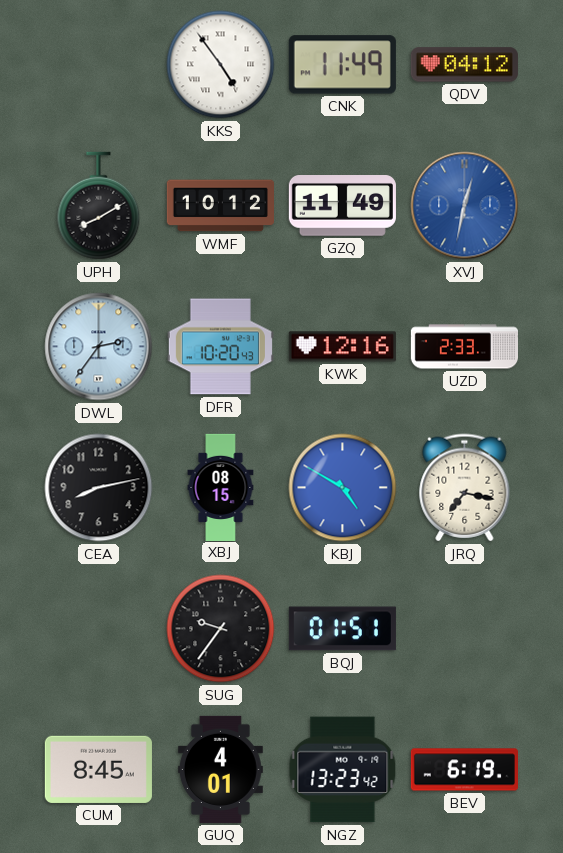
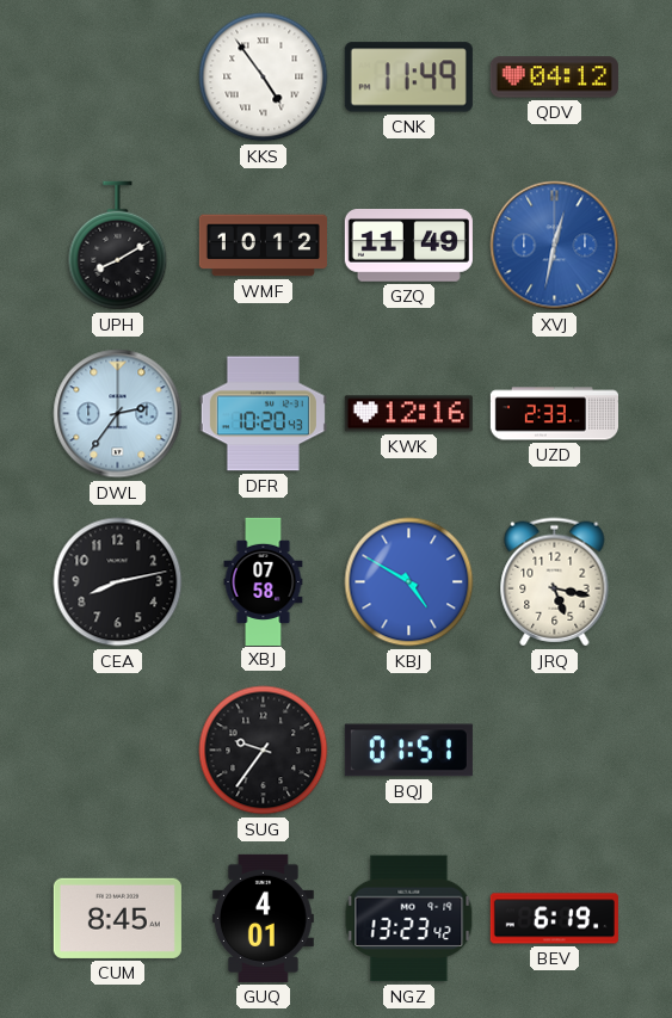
XBJ: 08:15 -> 07:58
JRQ: 7:17 -> 5:17
